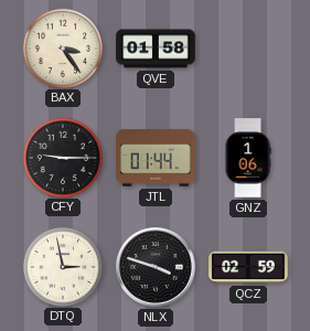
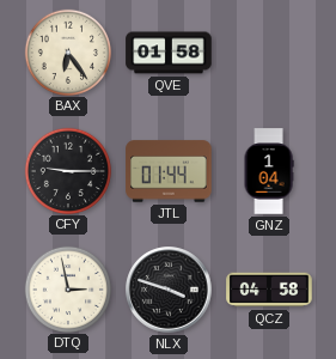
BAX: 3:24 -> 6:24
GNZ: 1:06 -> 1:04
QCZ: 02:59 -> 04:58
